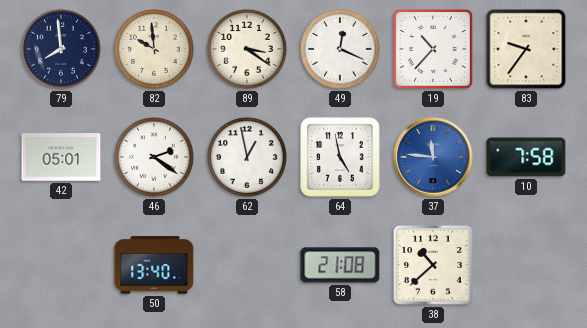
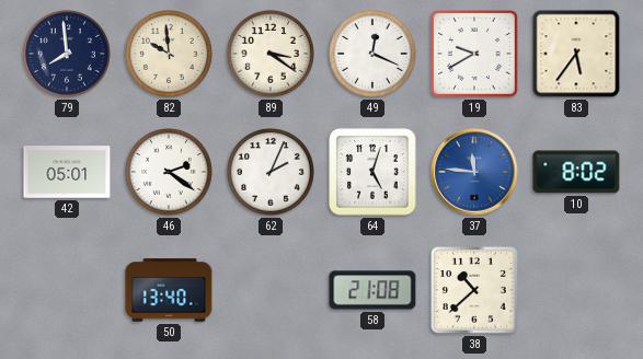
19: 10:37 -> 9:40
83: 9:36 -> 5:36
62: 12:58 -> 2:04
64: 4:58 -> 5:03
10: 7:58 -> 8:02
